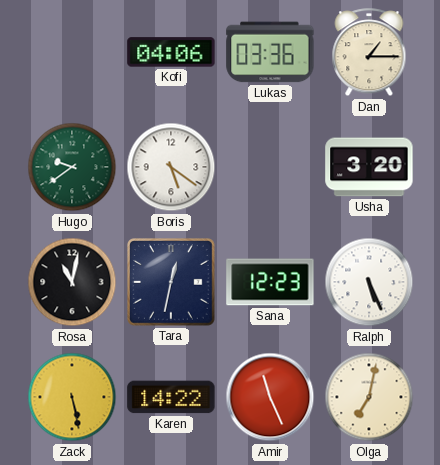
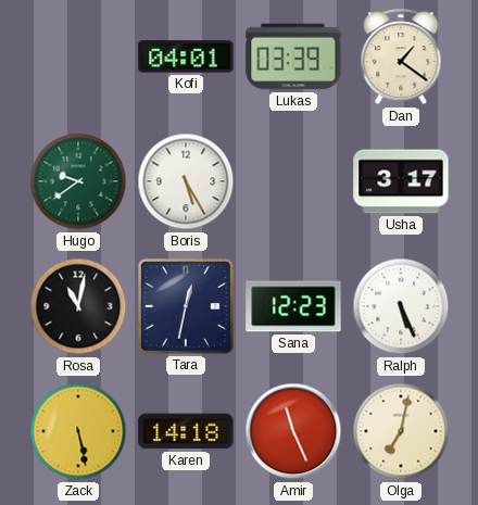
Kofi: 04:06 -> 04:01
Lukas: 03:36 -> 03:39
Dan: 1:15 -> 1:21
Boris: 5:21 -> 5:25
Usha: 3:20 -> 3:17
Karen: 14:22 -> 14:18
